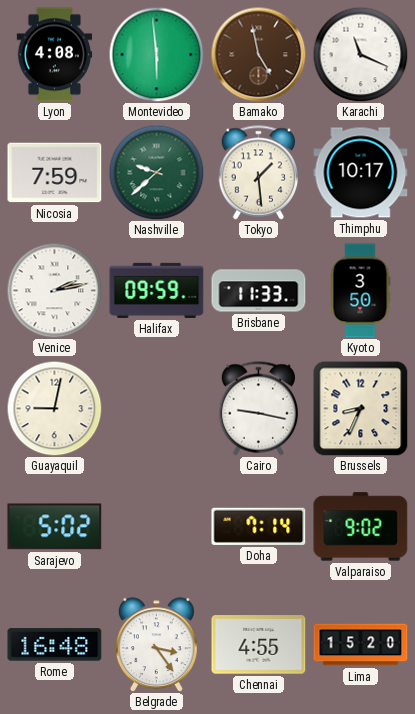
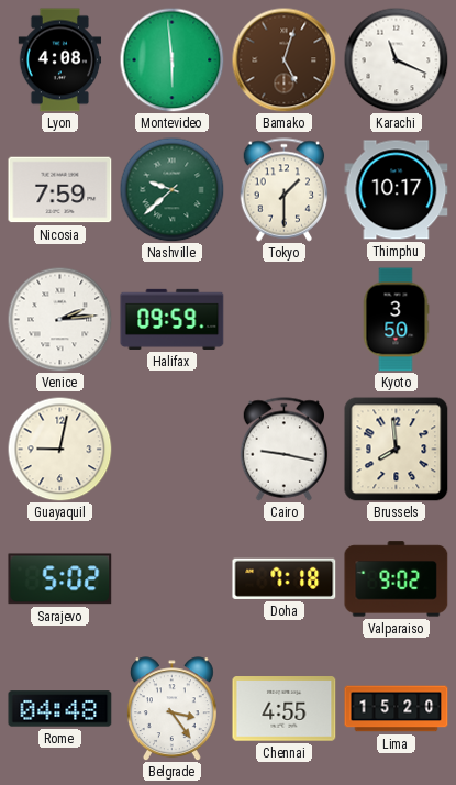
Bamako: 4:58 -> 5:03
Tokyo: 1:29 -> 1:30
Venice: 2:13 -> 2:14
Brisbane: 11:33 -> none
Brussels: 8:34 -> 7:59
Doha: 7:14 -> 7:18
Rome: 16:48 -> 04:48
